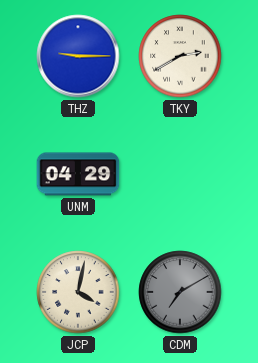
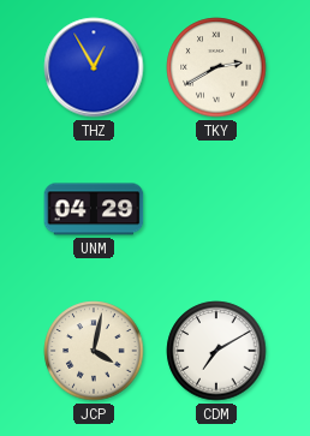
THZ: 9:15 -> 12:55
CDM dial: grey -> white
